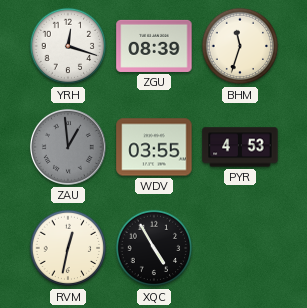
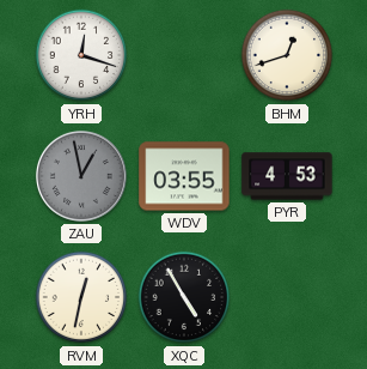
ZGU: 08:39 -> none
BHM: 11:33 -> 12:42
ZAU: 12:59 -> 12:58
